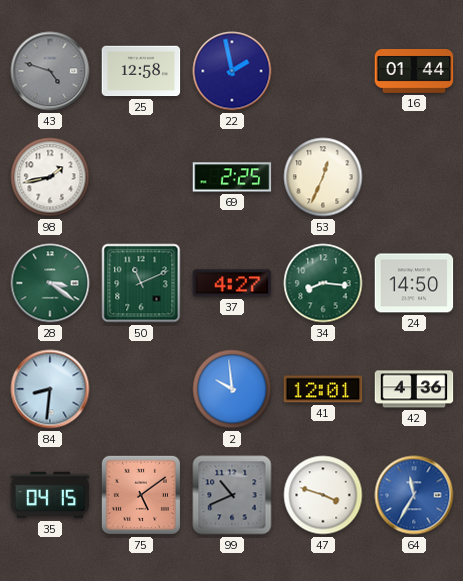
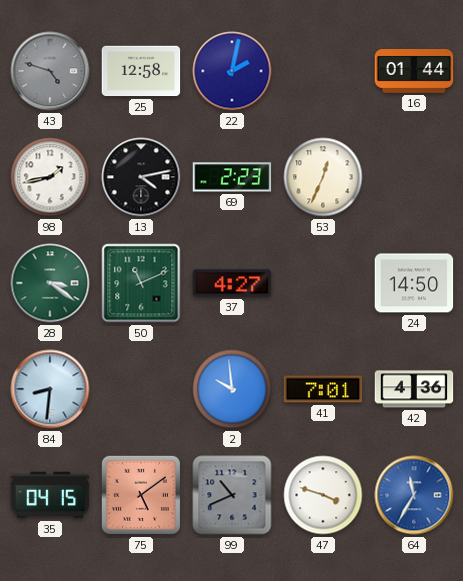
22: 1:58 -> 2:02
13: none -> 4:13
69: 2:25 -> 2:23
34: 8:16 -> none
41: 12:01 -> 7:01
